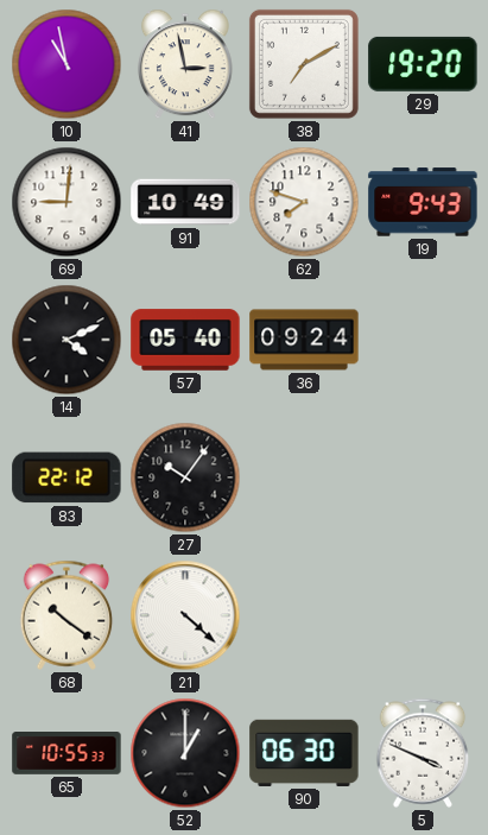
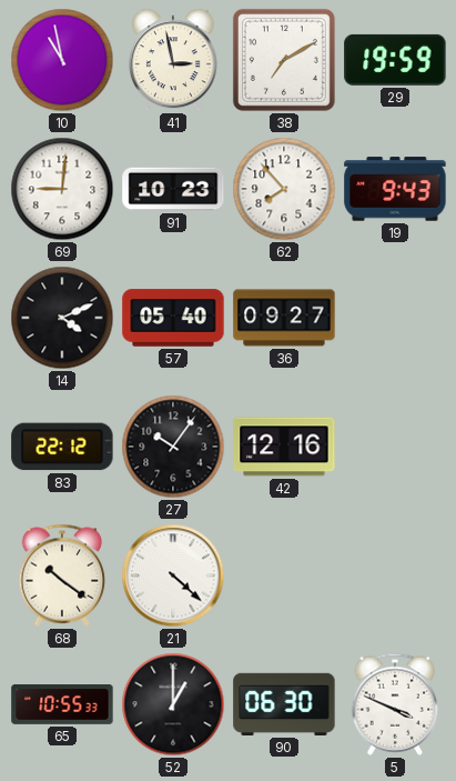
29: 19:20 -> 19:59
91: 10:49 -> 10:23
62: 7:48 -> 7:53
36: 09:24 -> 09:27
42: none -> 12:16
